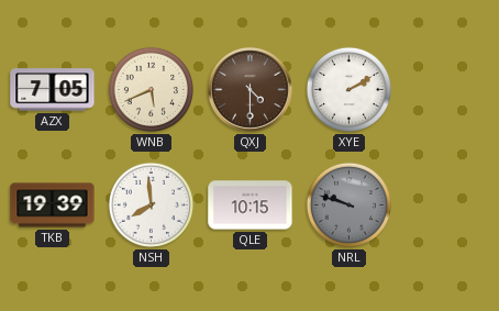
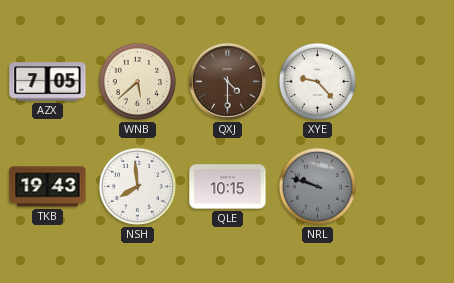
WNB: 5:41 -> 5:38
XYE: 2:10 -> 9:23
TKB: 19:39 -> 19:43
